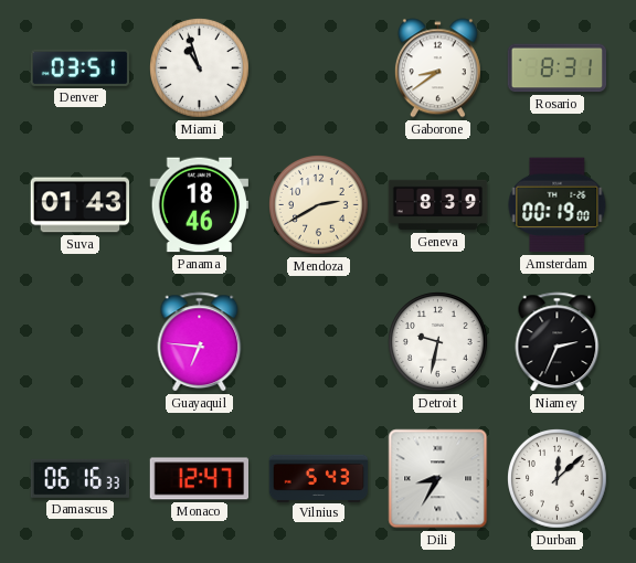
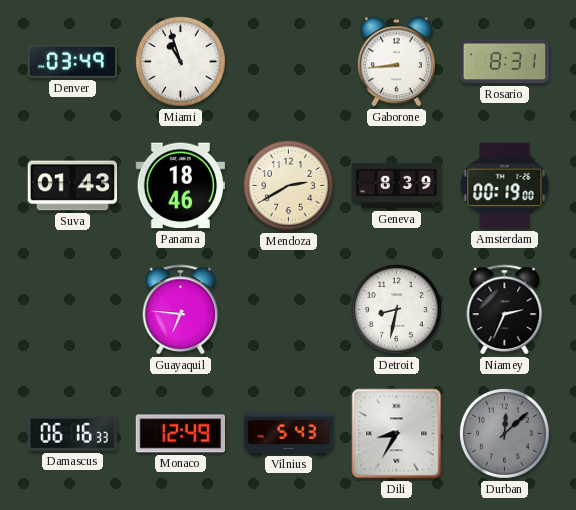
Denver: 03:51 -> 03:49
Gaborone: 8:39 -> 8:44
Detroit: 9:32 -> 8:32
Monaco: 12:47 -> 12:49
Durban dial: white -> grey
